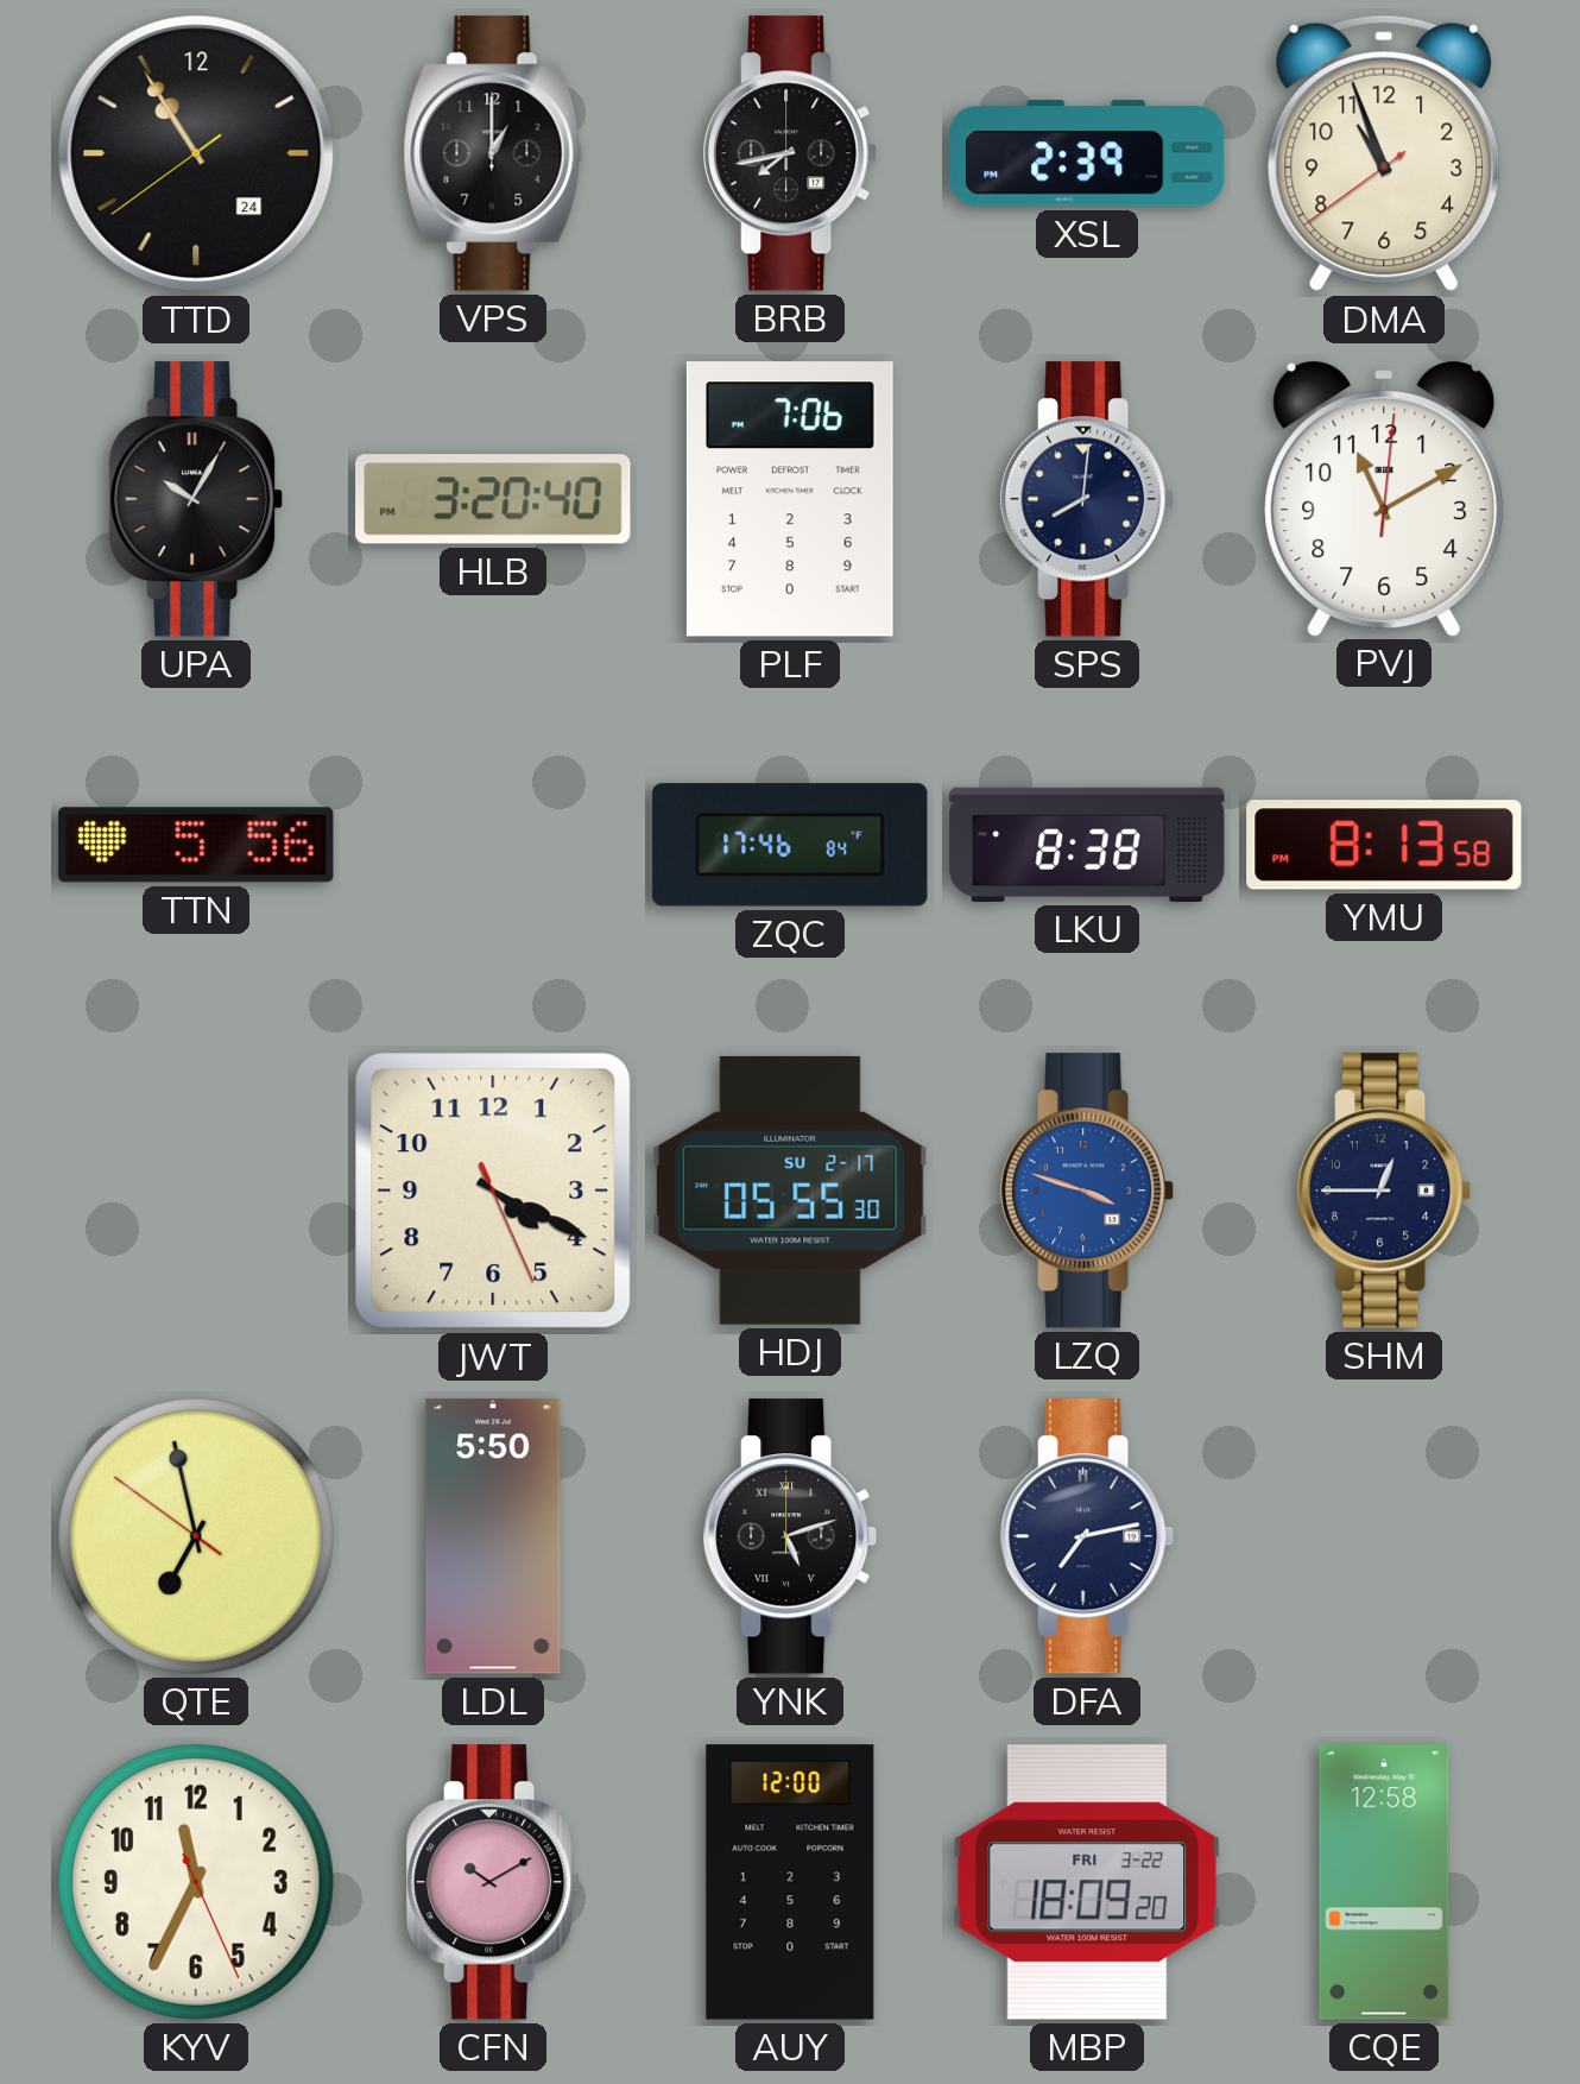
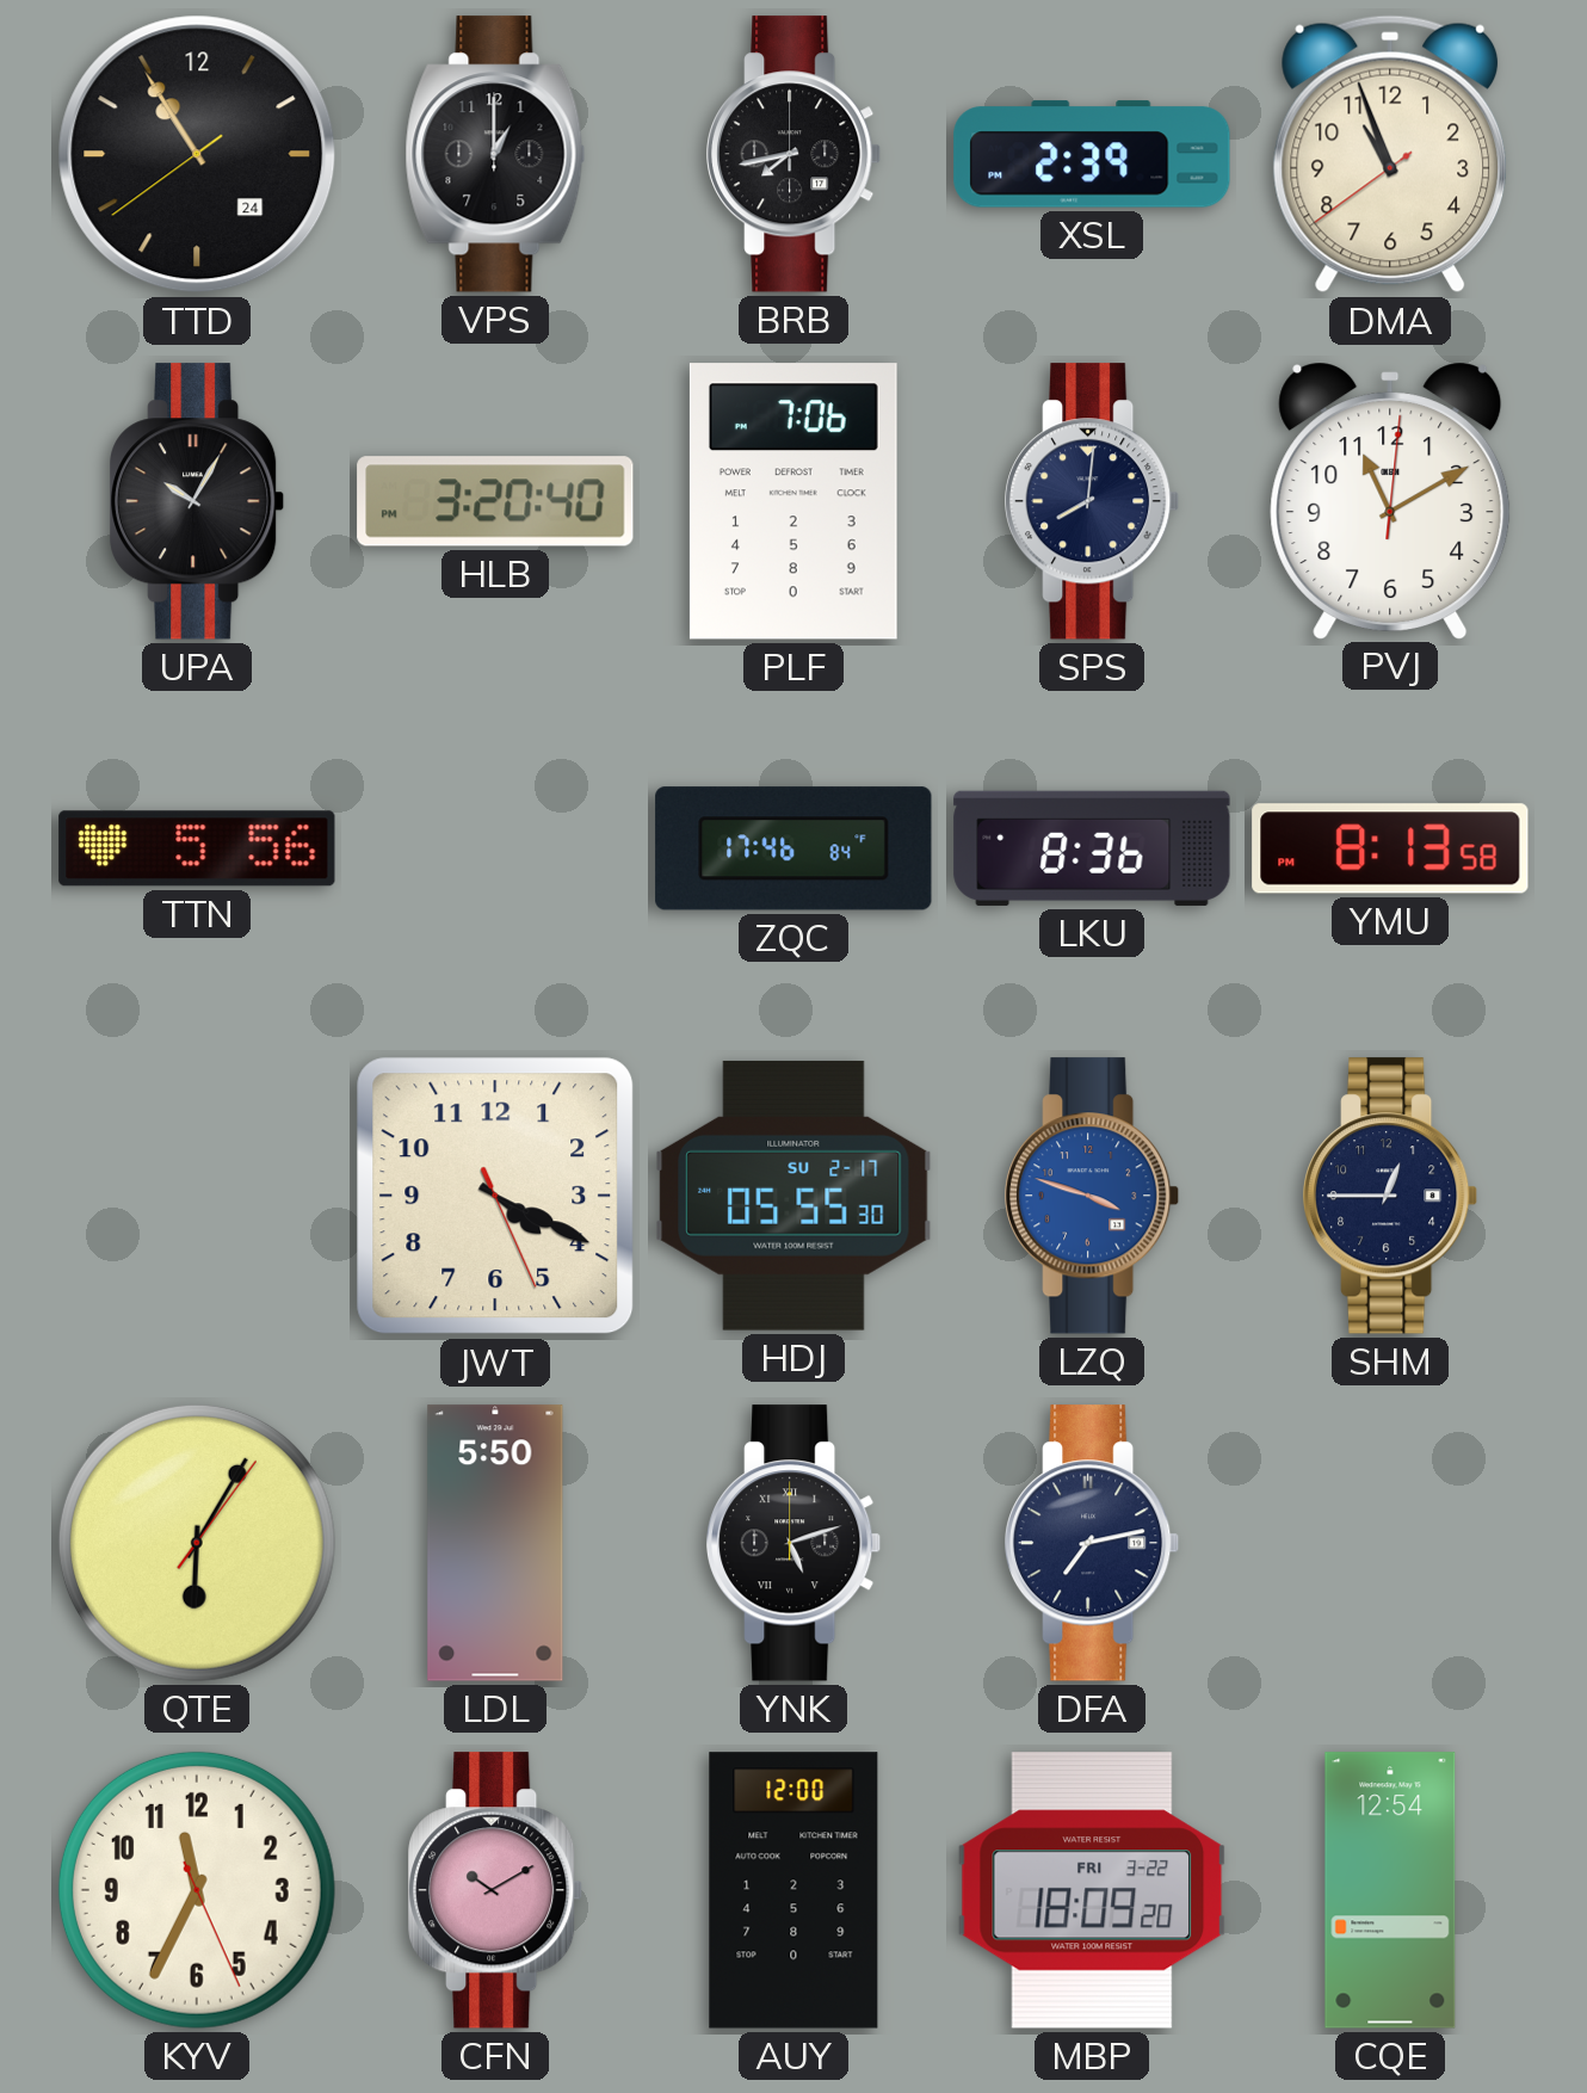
LKU: 8:38 -> 8:36
QTE: 6:57 -> 6:05
CQE: 12:58 -> 12:54
